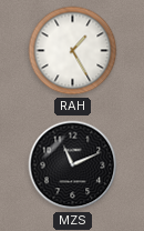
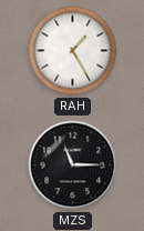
MZS: 11:11 -> 11:15
